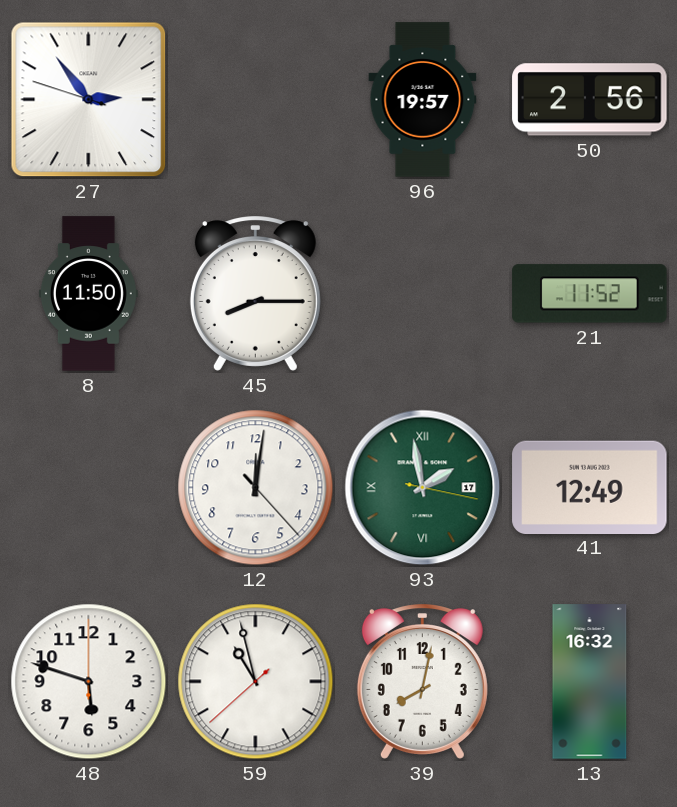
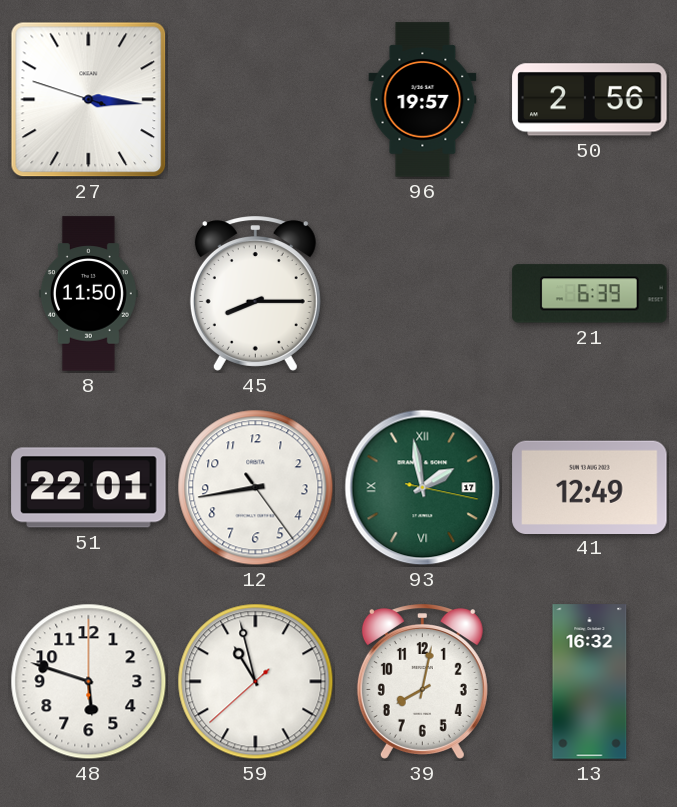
27: 2:53 -> 3:15
21: 11:52 -> 6:39
51: none -> 22:01
12: 12:01 -> 8:43
